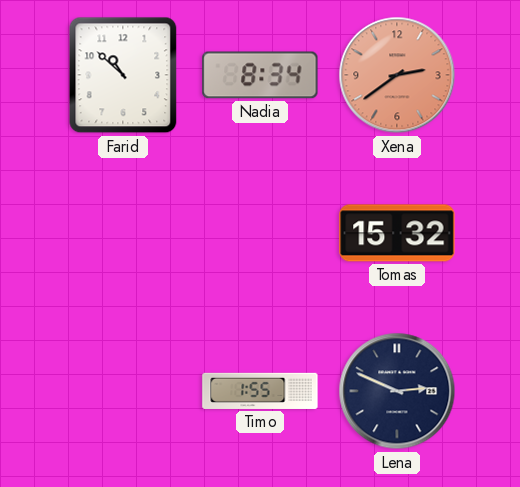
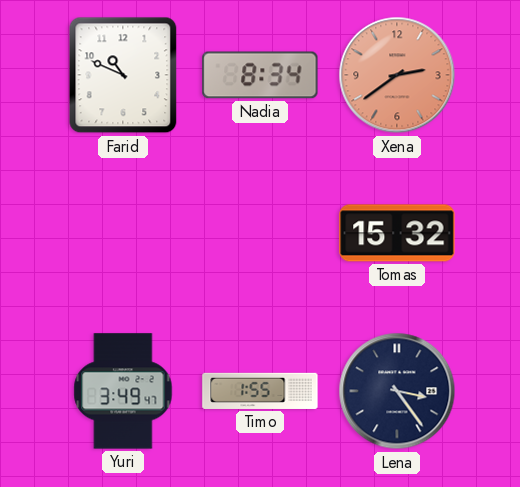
Farid: 10:52 -> 10:49
Yuri: none -> 3:49
Lena: 2:49 -> 3:24
